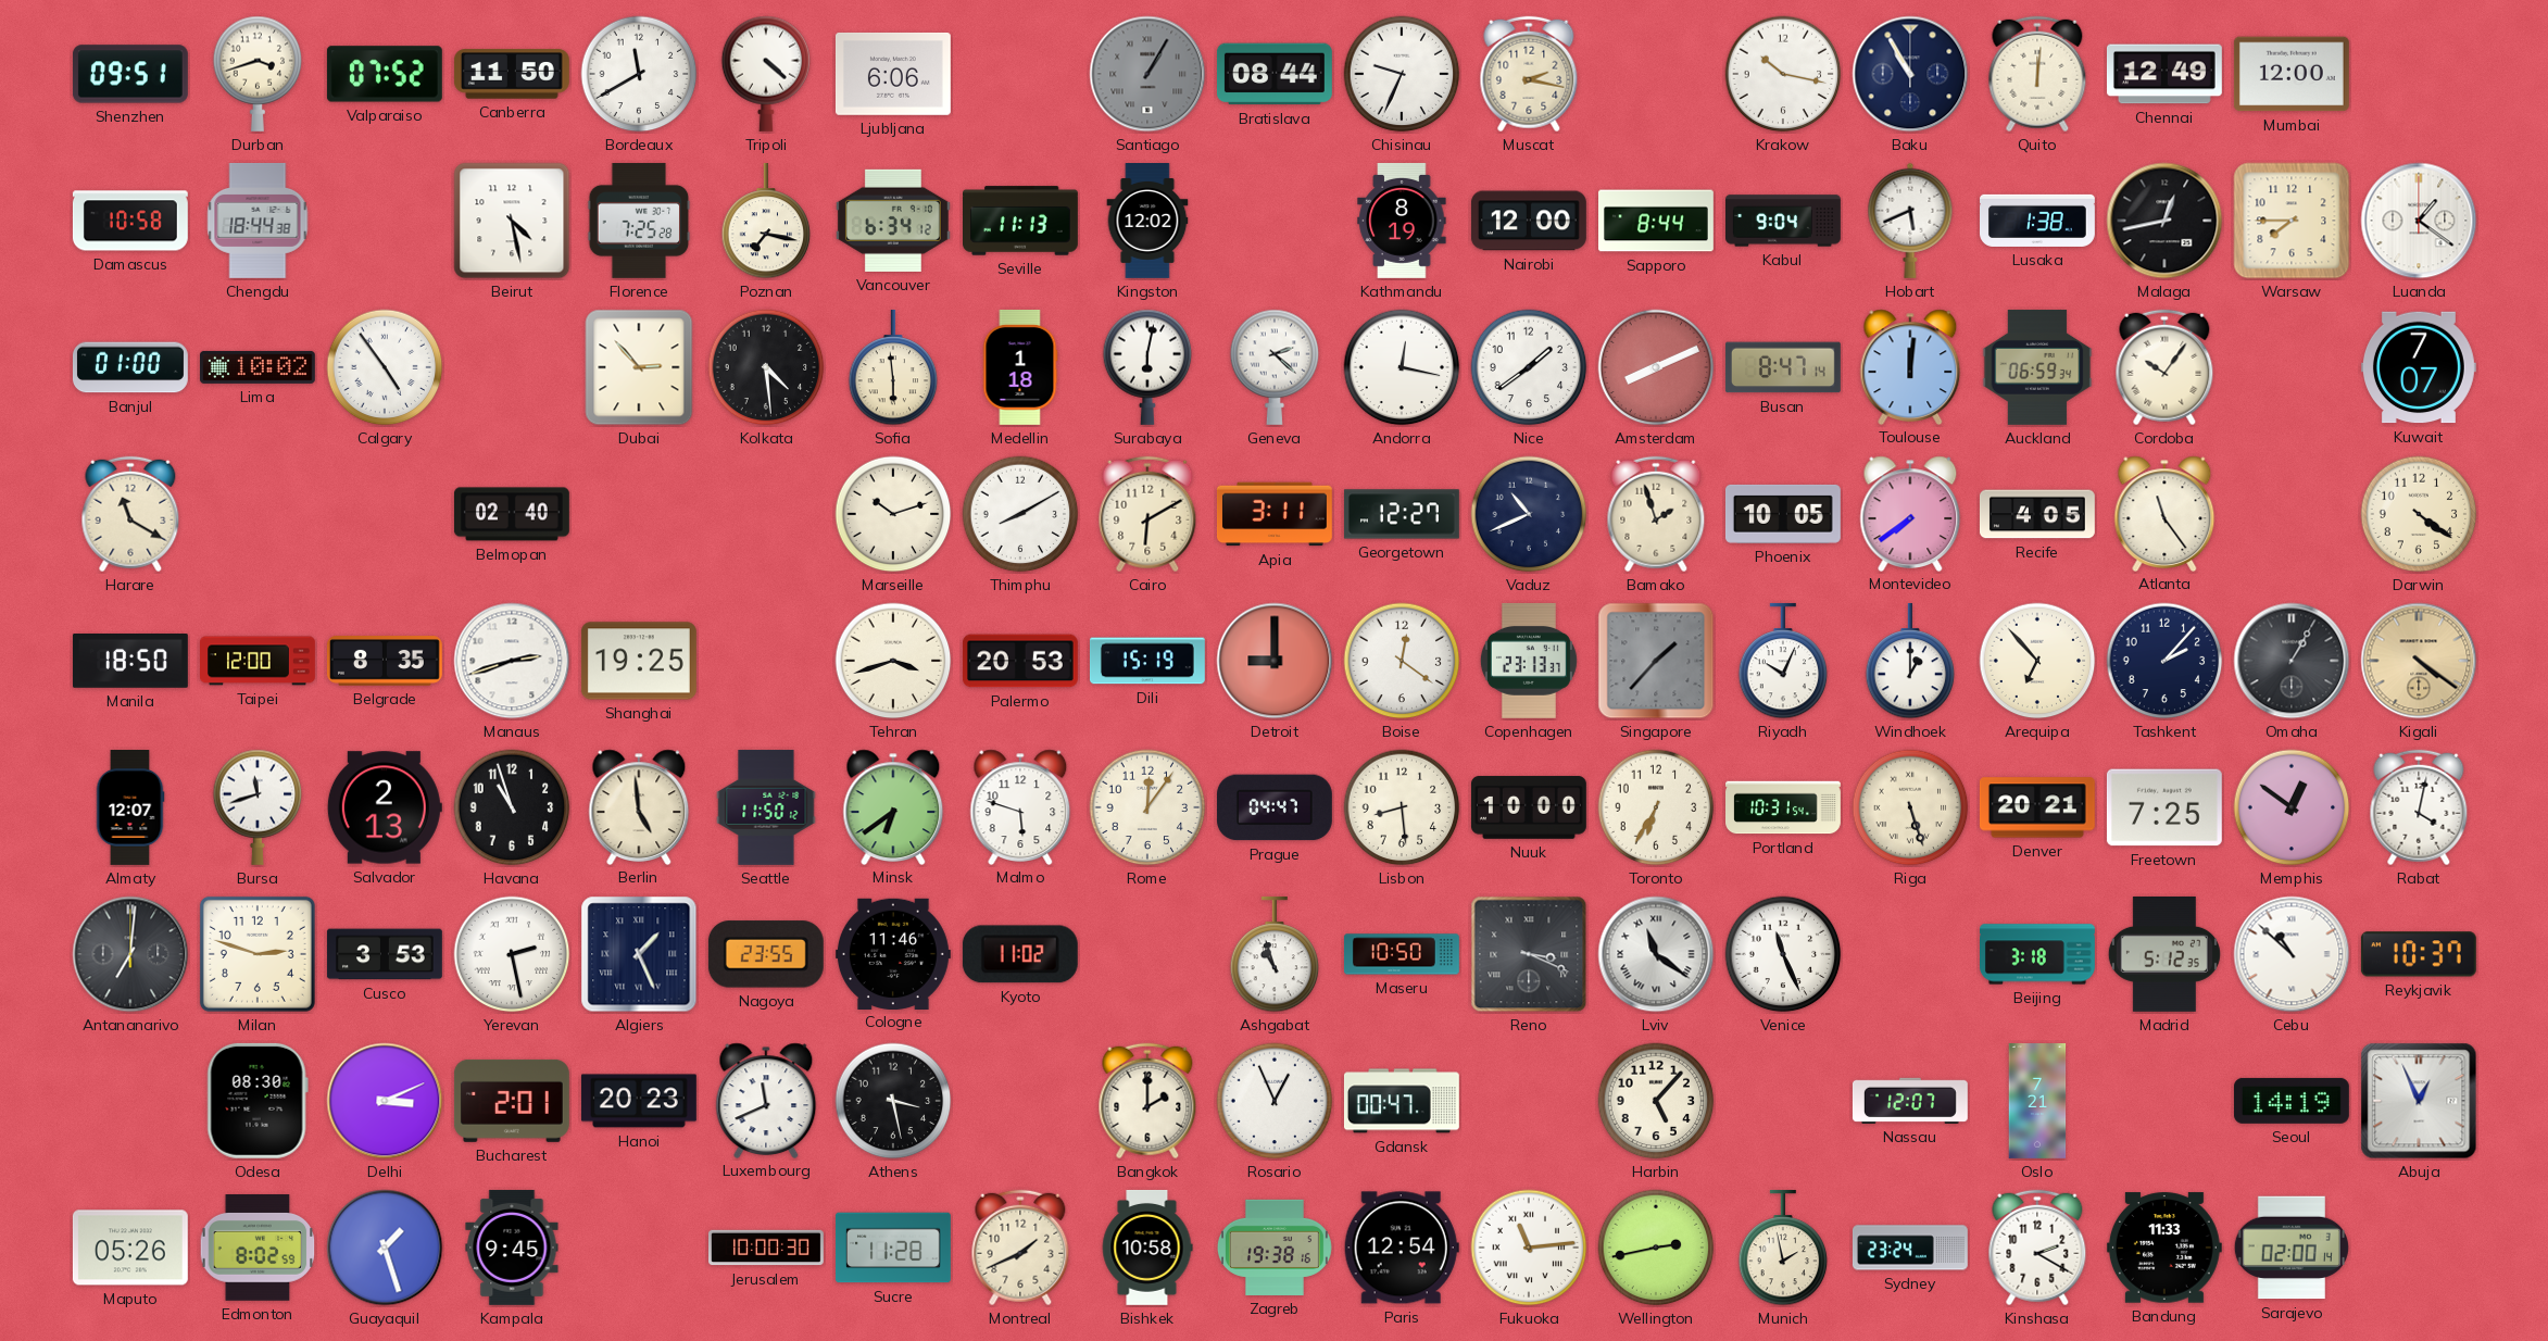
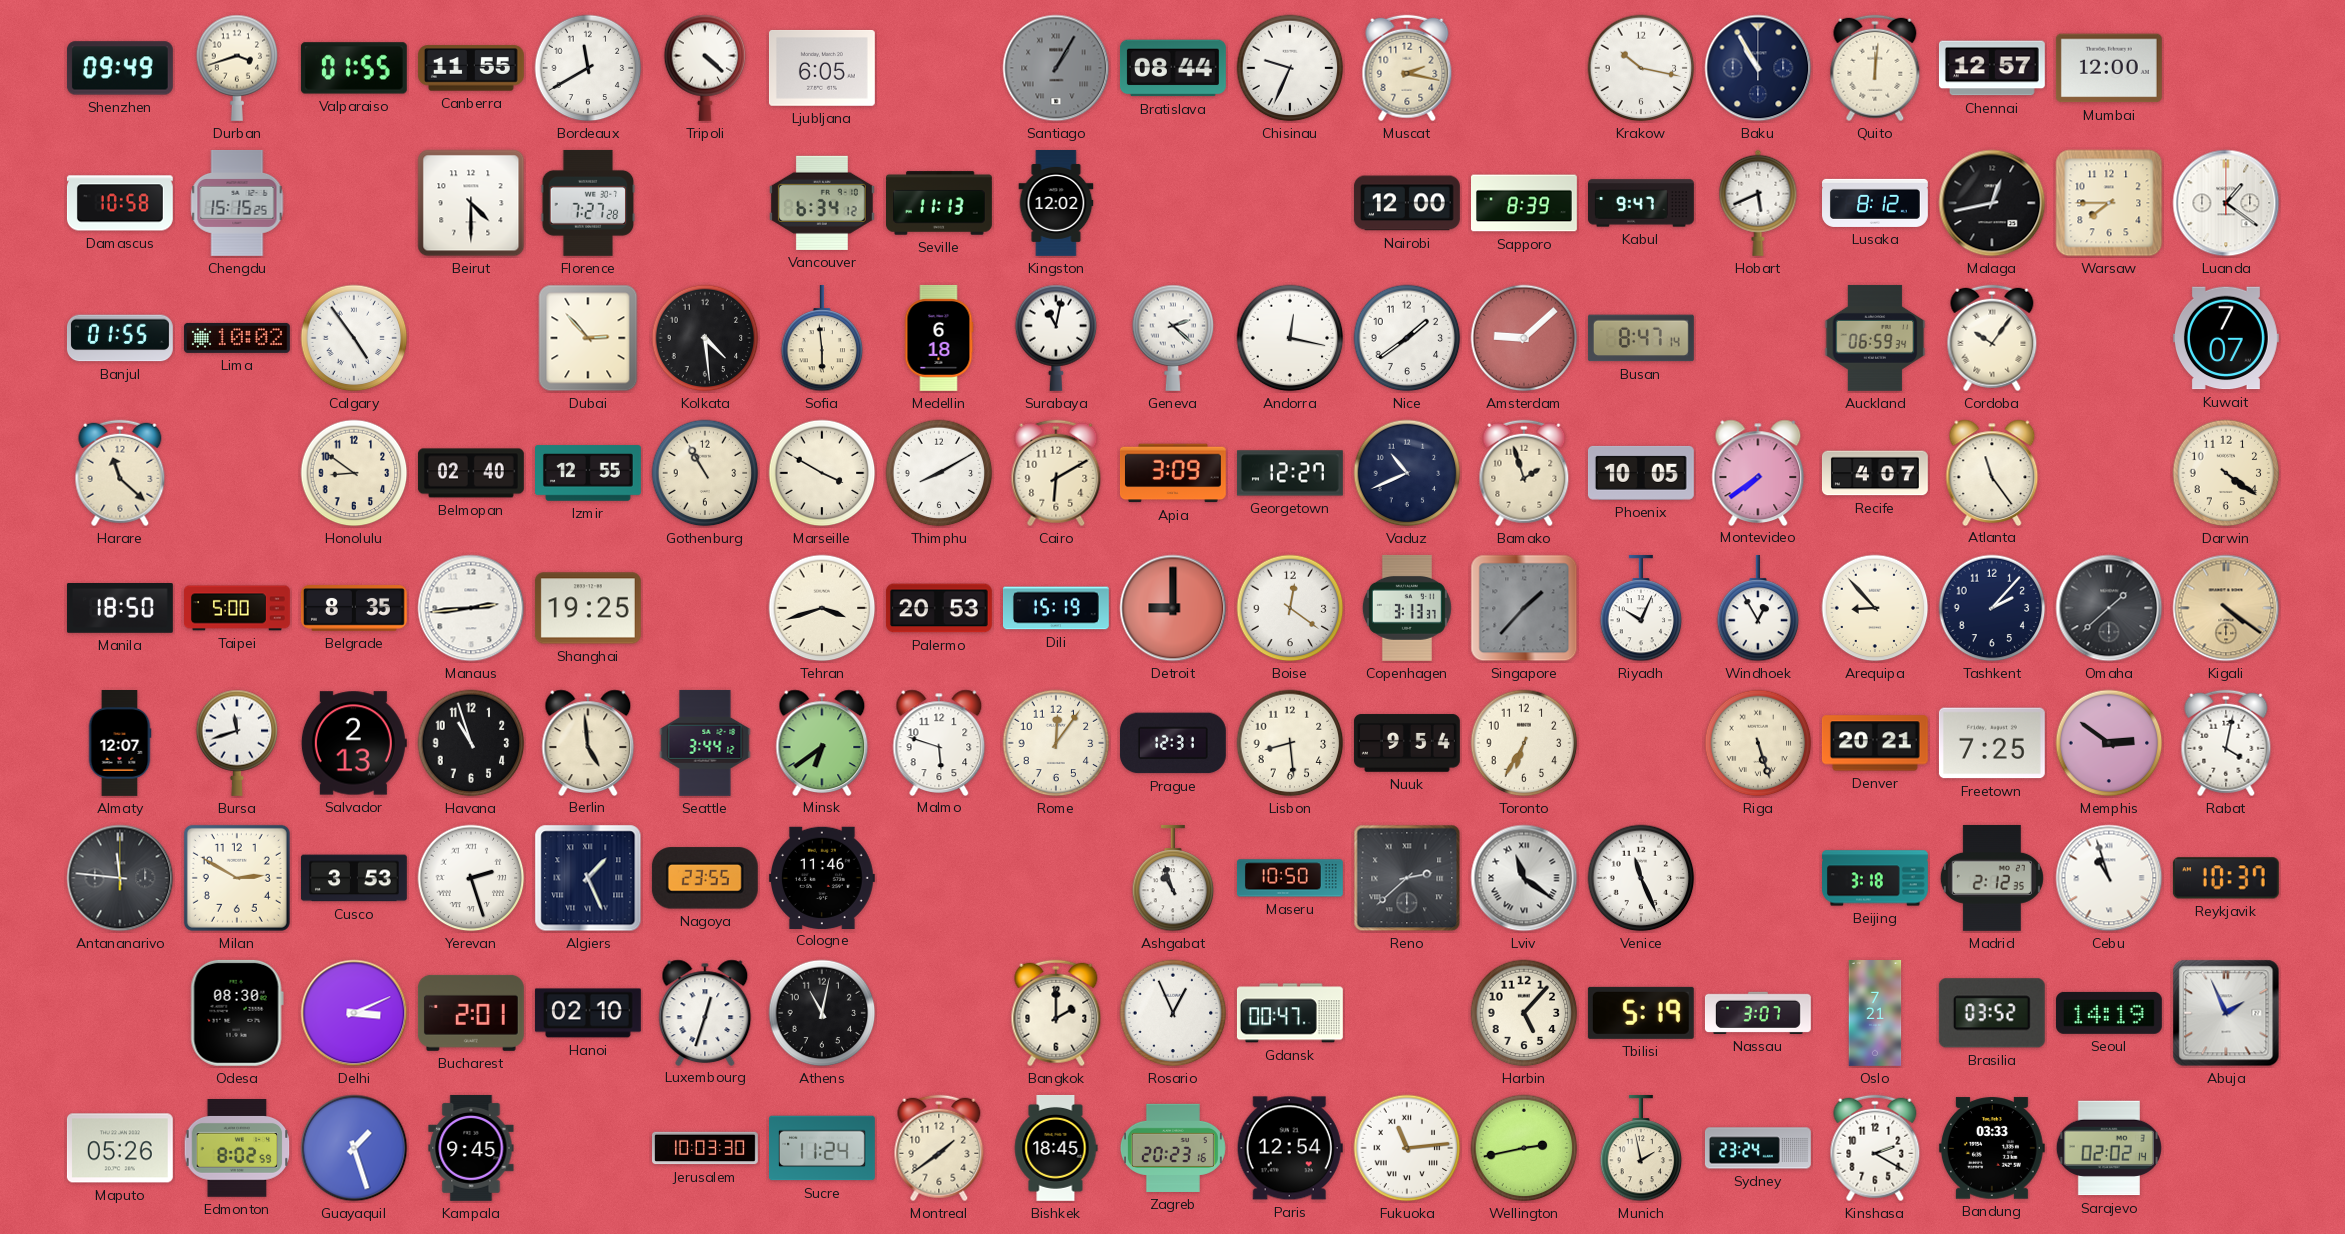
Shenzhen: 09:51 -> 09:49
Valparaiso: 07:52 -> 01:55
Canberra: 11:50 -> 11:55
Ljubljana: 6:06 -> 6:05
Chennai: 12:49 -> 12:57
Chengdu: 18:44 -> 15:15
Beirut: 4:28 -> 4:30
Florence: 7:25 -> 7:27
Poznan: 7:17 -> none
Kathmandu: 8:19 -> none
Sapporo: 8:44 -> 8:39
Kabul: 9:04 -> 9:47
Lusaka: 1:38 -> 8:12
Banjul: 01:00 -> 01:55
Medellin: 1:18 -> 6:18
Surabaya: 6:02 -> 11:02
Amsterdam: 8:11 -> 9:08
Toulouse: 12:01 -> none
Harare: 11:20 -> 11:22
Honolulu: none -> 8:51
Izmir: none -> 12:55
Gothenburg: none -> 10:55
Marseille: 10:12 -> 3:50
Apia: 3:11 -> 3:09
Recife: 4:05 -> 4:07
Taipei: 12:00 -> 5:00
Manaus: 2:42 -> 2:44
Copenhagen: 23:13 -> 3:13
Windhoek: 1:00 -> 12:55
Arequipa: 6:53 -> 8:53
Omaha: 1:05 -> 1:38
Seattle: 11:50 -> 3:44
Prague: 04:47 -> 12:31
Nuuk: 10:00 -> 9:54
Portland: 10:31 -> none
Memphis: 12:51 -> 2:51
Antananarivo: 7:01 -> 11:46
Milan: 2:48 -> 2:50
Yerevan: 2:28 -> 2:27
Kyoto: 11:02 -> none
Reno: 3:19 -> 2:38
Madrid: 5:12 -> 2:12
Cebu: 10:52 -> 10:57
Hanoi: 20:23 -> 02:10
Luxembourg: 11:41 -> 12:33
Athens: 3:28 -> 11:02
Tbilisi: none -> 5:19
Nassau: 12:07 -> 3:07
Brasilia: none -> 03:52
Abuja: 12:56 -> 1:56
Jerusalem: 10:00 -> 10:03
Sucre: 11:28 -> 11:24
Montreal: 1:41 -> 1:39
Bishkek: 10:58 -> 18:45
Zagreb: 19:38 -> 20:23
Bandung: 11:33 -> 03:33
Sarajevo: 02:00 -> 02:02
